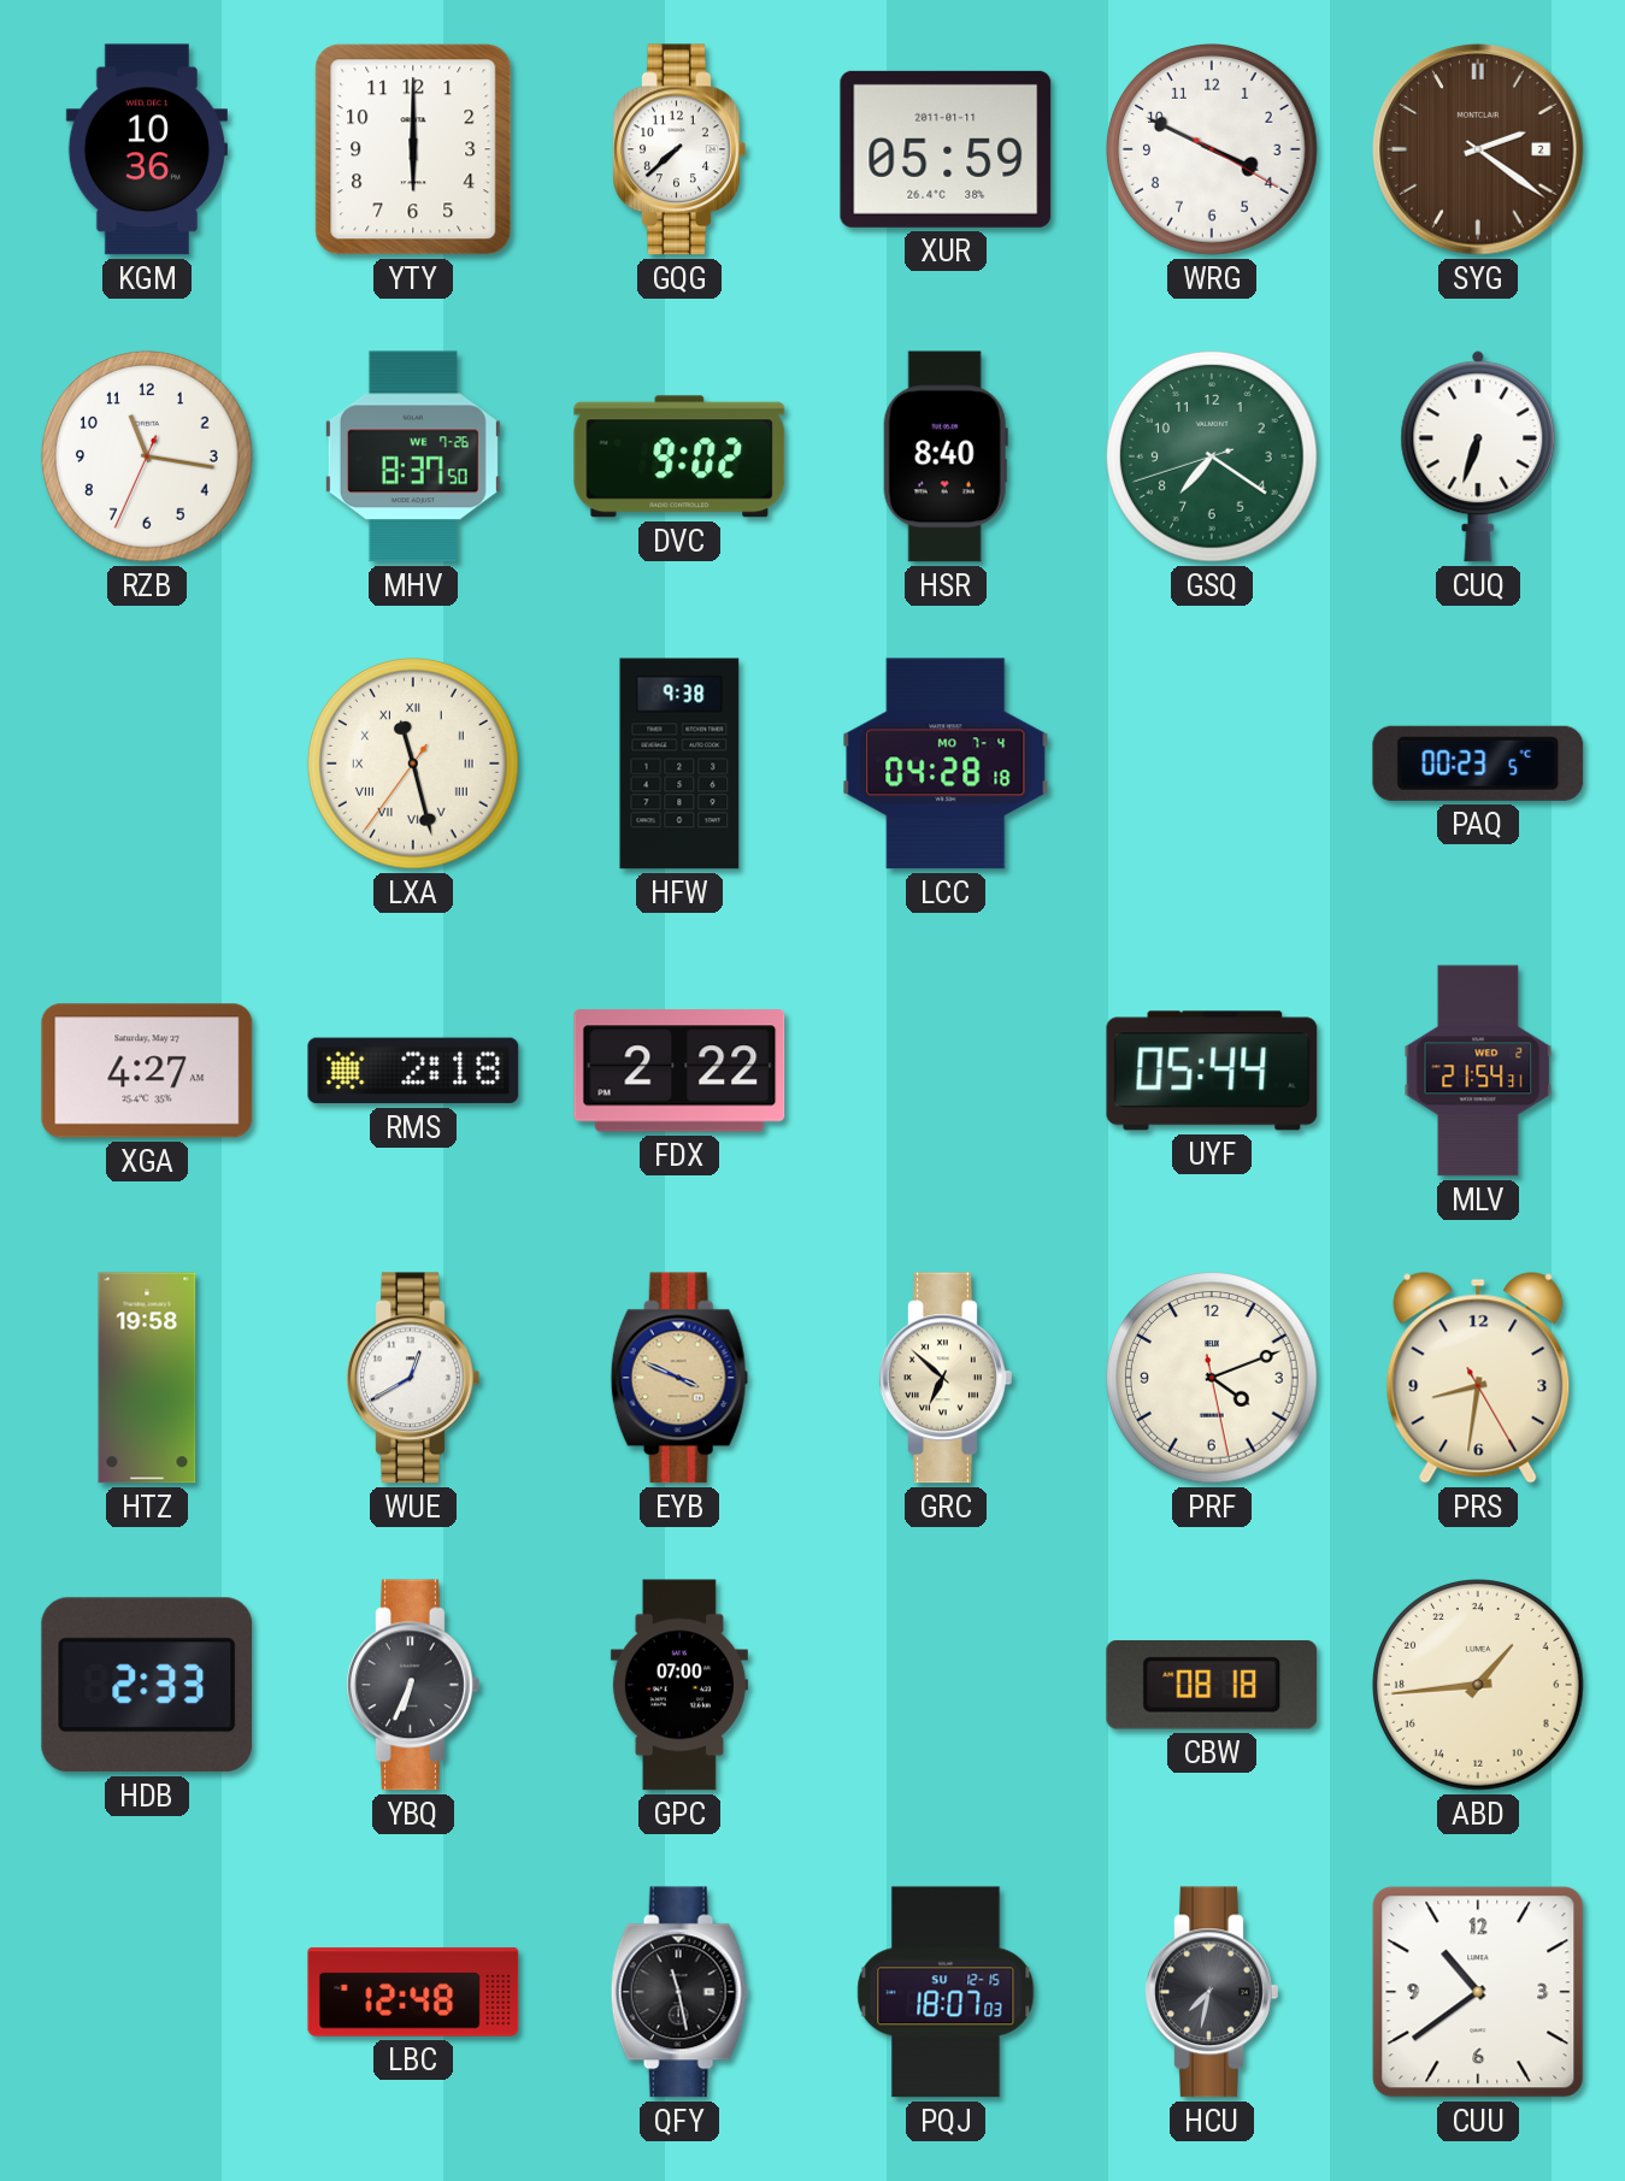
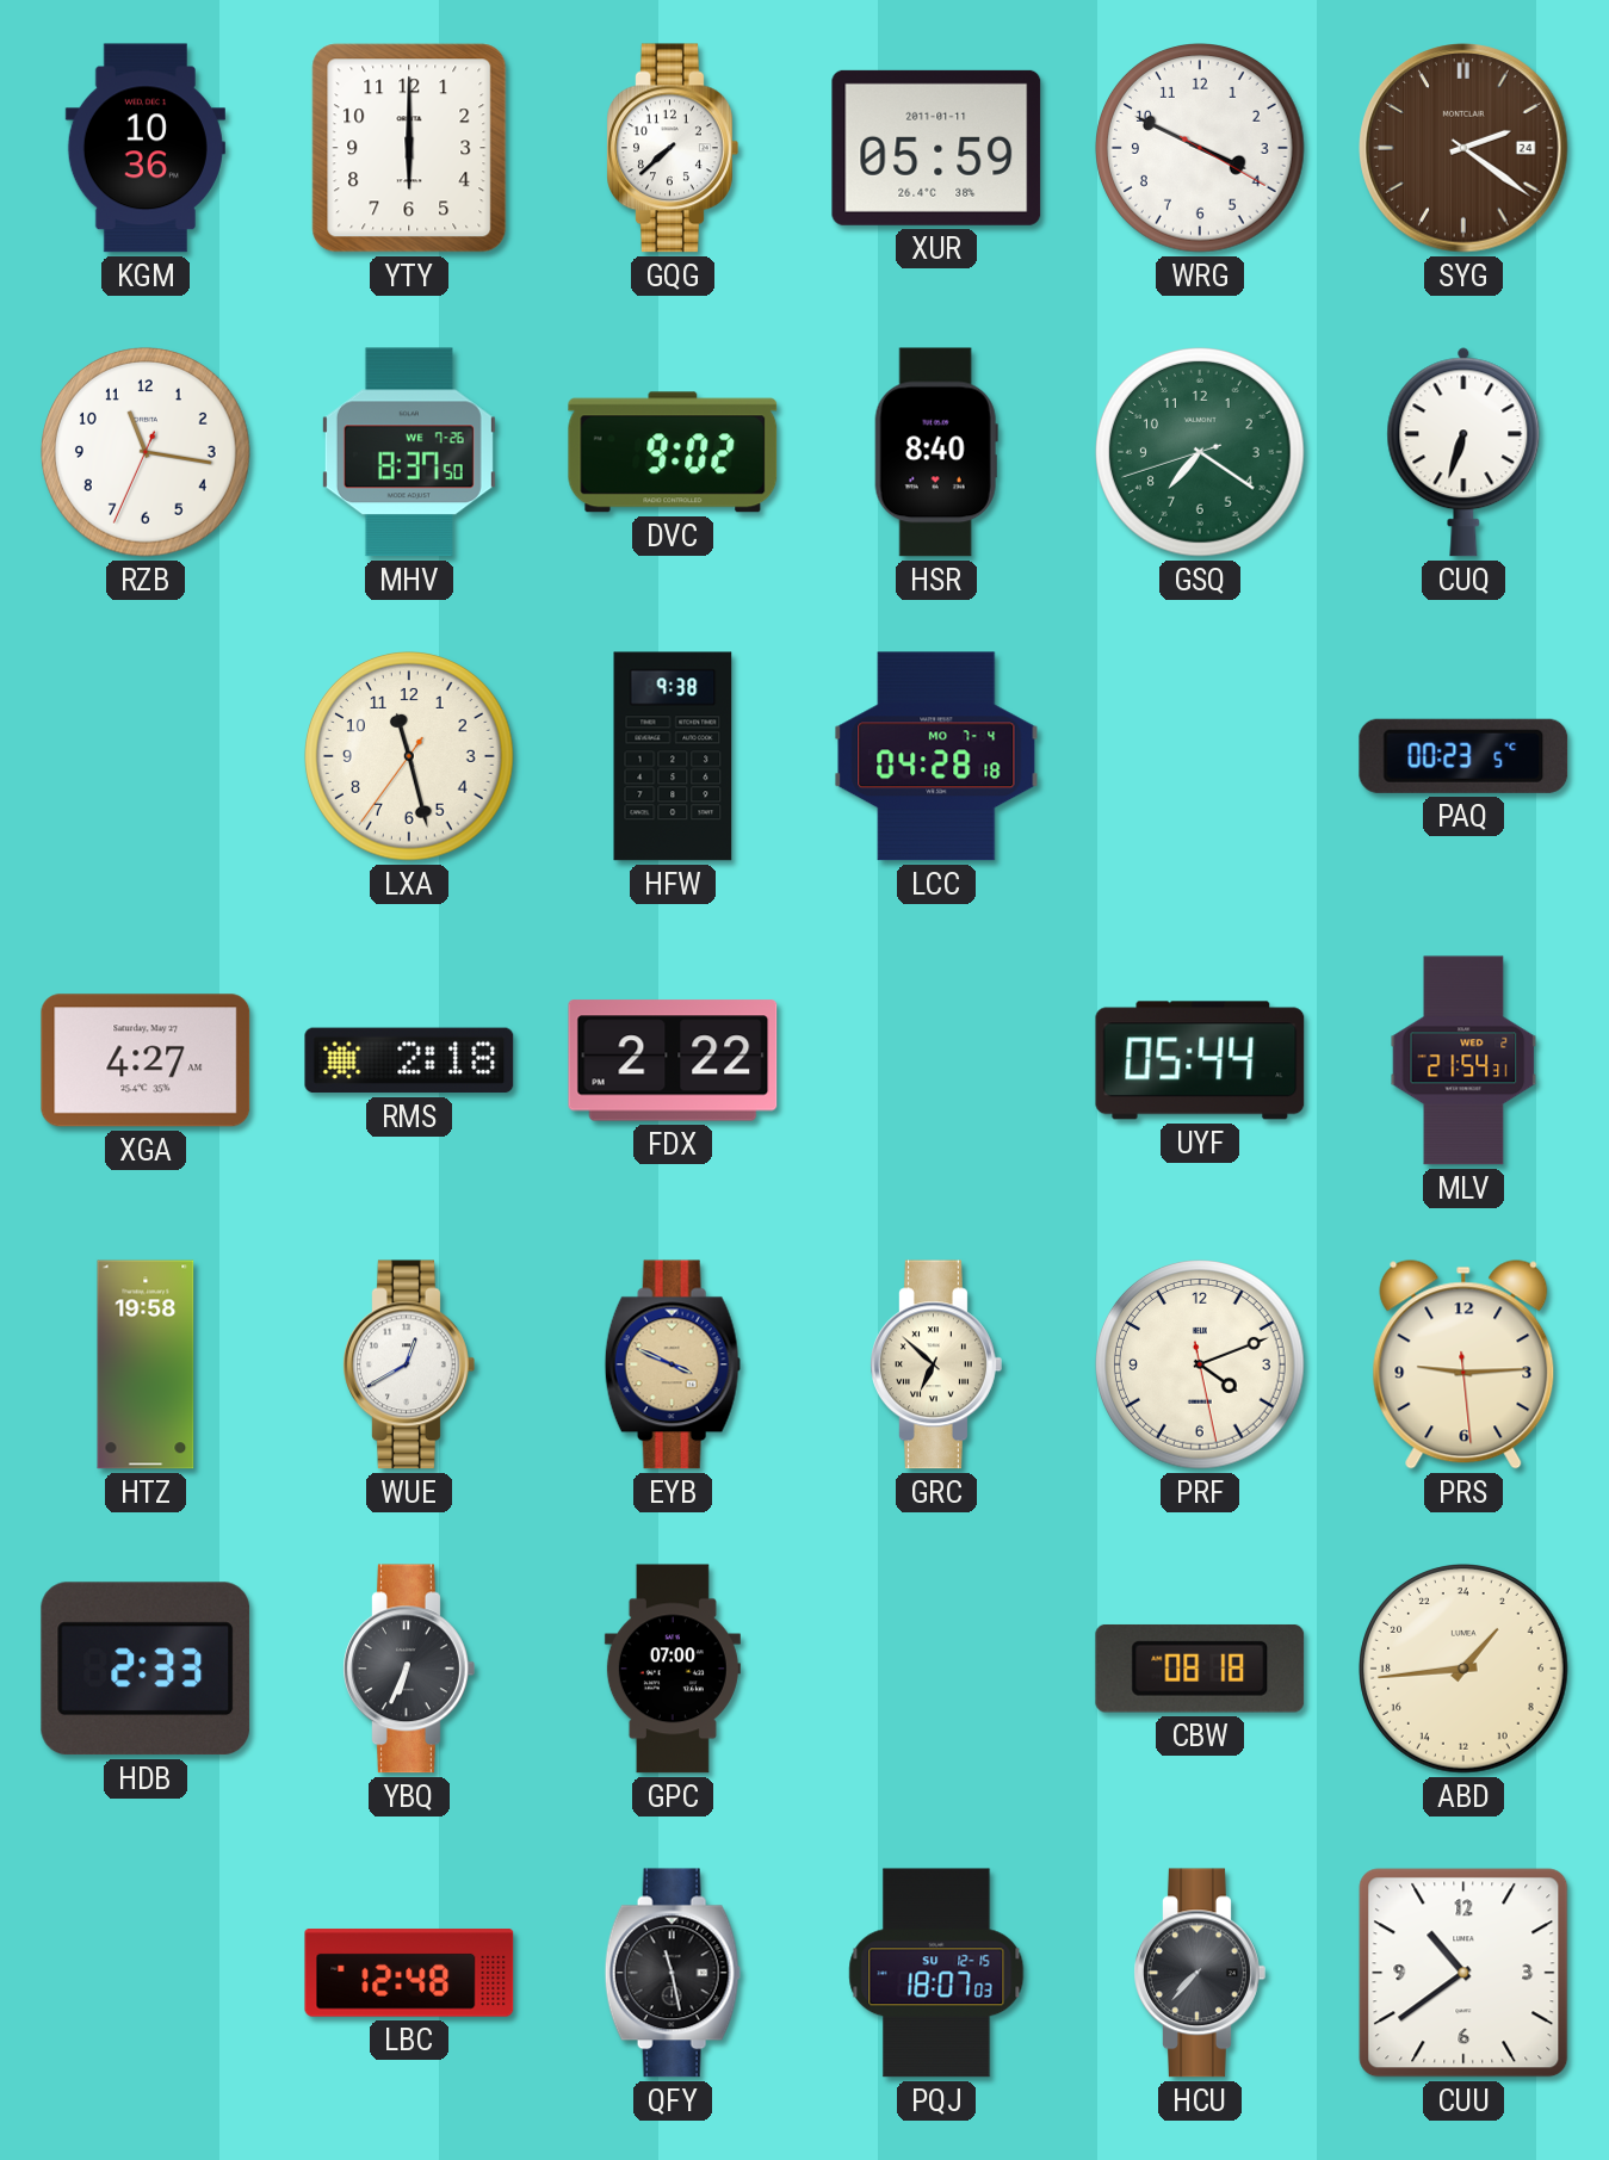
SYG date: 2 -> 24
LXA numerals: Roman -> Arabic
PRS: 8:31 -> 9:14
HCU: 7:32 -> 7:37
